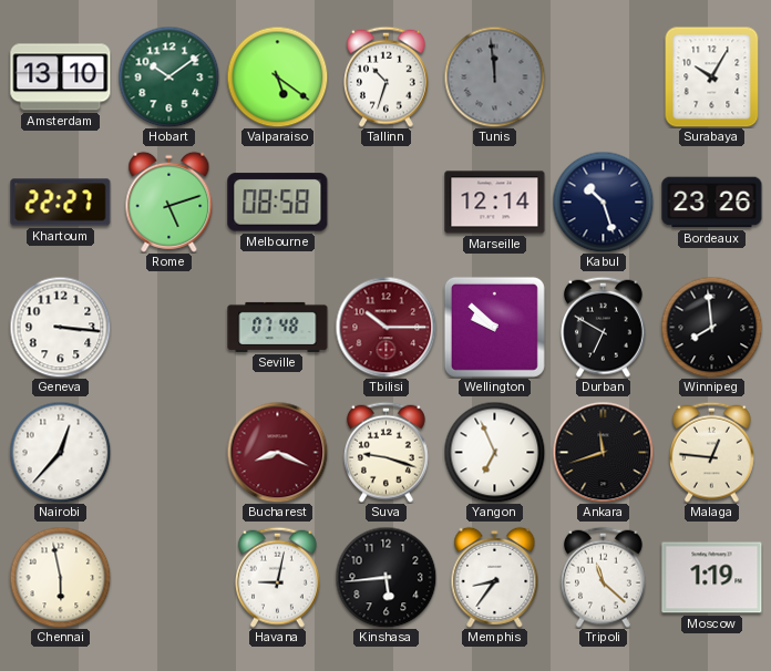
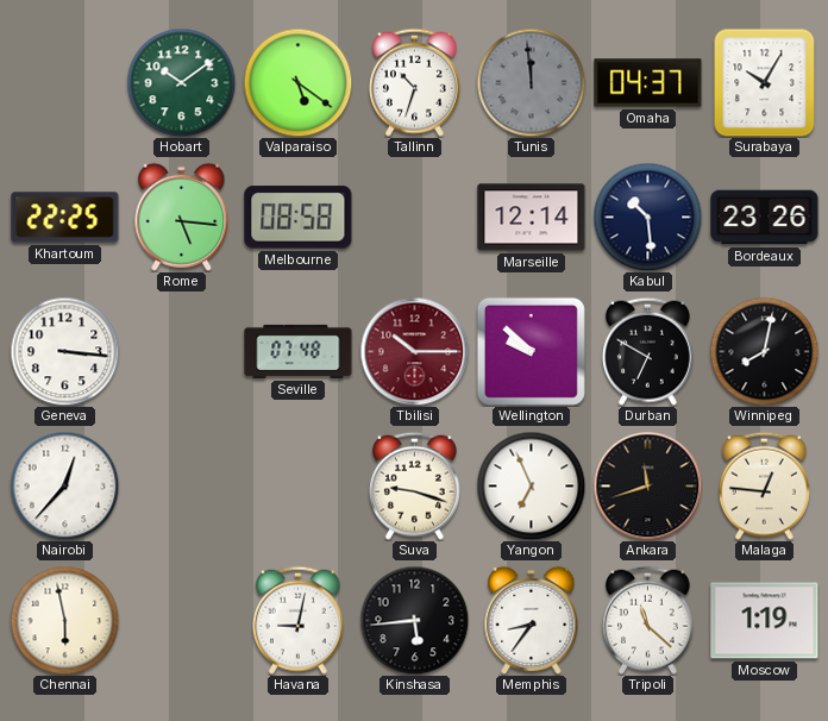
Amsterdam: 13:10 -> none
Omaha: none -> 04:37
Khartoum: 22:27 -> 22:25
Rome: 5:12 -> 5:16
Kabul: 10:27 -> 10:29
Winnipeg: 7:59 -> 8:02
Bucharest: 8:19 -> none
